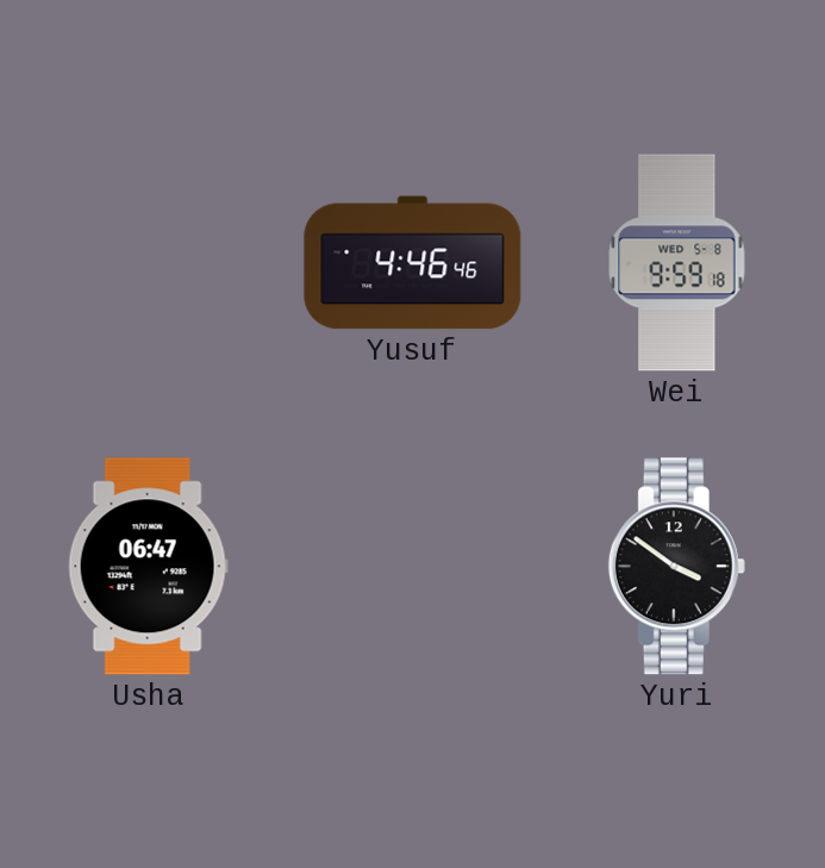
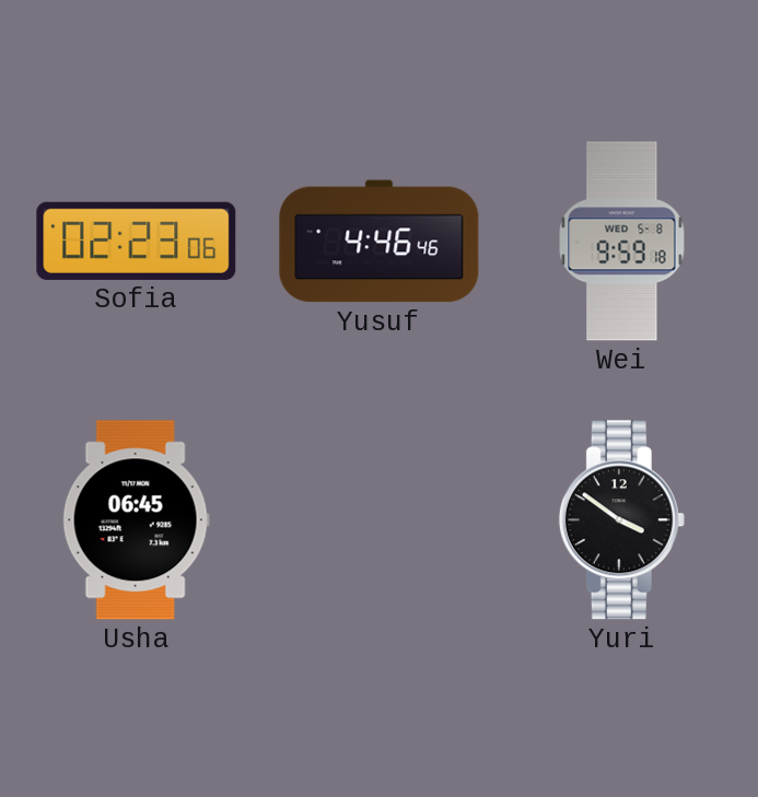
Sofia: none -> 02:23
Usha: 06:47 -> 06:45
